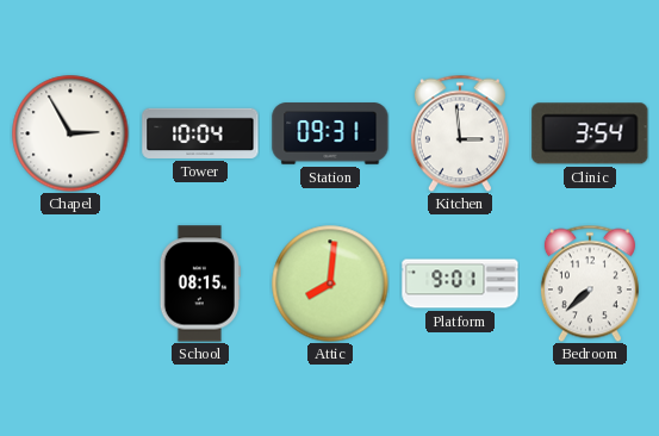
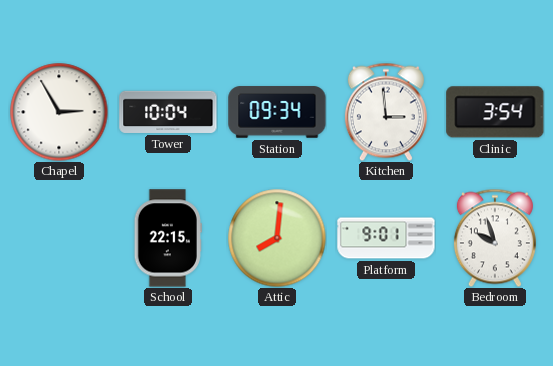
Station: 09:31 -> 09:34
School: 08:15 -> 22:15
Bedroom: 7:38 -> 9:57
